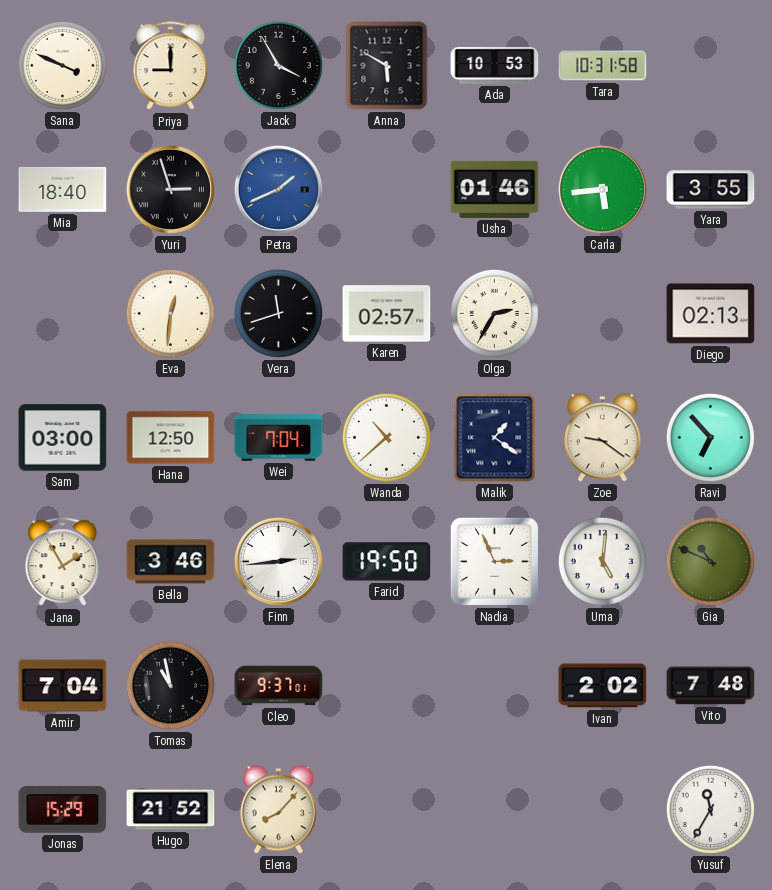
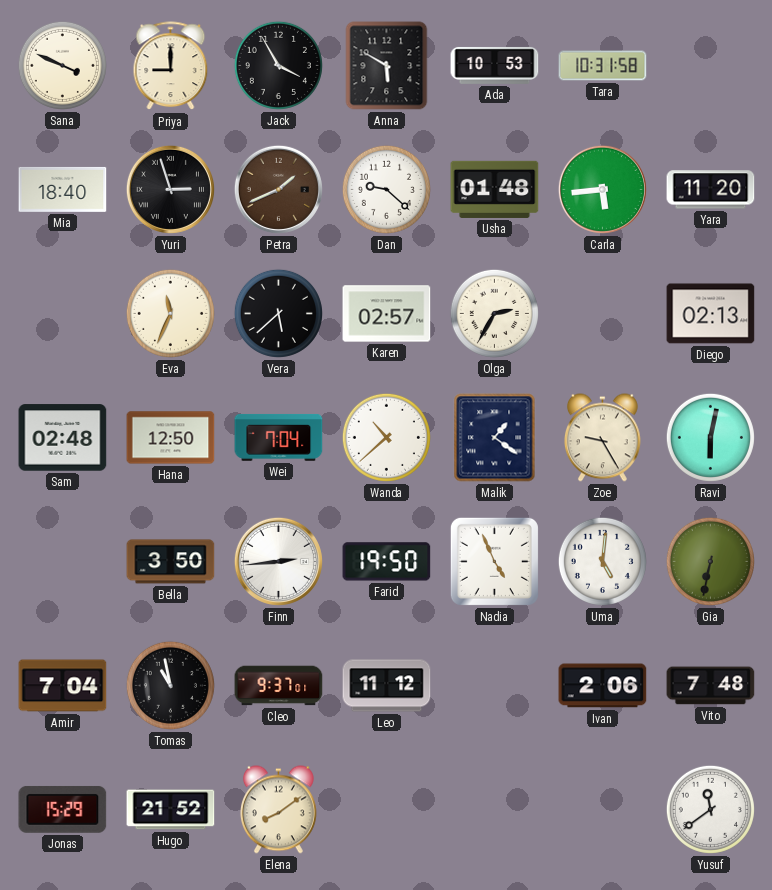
Petra dial: blue -> brown
Dan: none -> 9:22
Usha: 01:46 -> 01:48
Yara: 3:55 -> 11:20
Eva: 12:31 -> 11:34
Vera: 11:42 -> 5:38
Sam: 03:00 -> 02:48
Zoe: 9:21 -> 9:25
Ravi: 6:53 -> 6:02
Jana: 1:55 -> none
Bella: 3:46 -> 3:50
Nadia: 2:56 -> 4:56
Gia: 10:49 -> 6:32
Leo: none -> 11:12
Ivan: 2:02 -> 2:06
Elena: 8:07 -> 8:09
Yusuf: 11:35 -> 11:39
